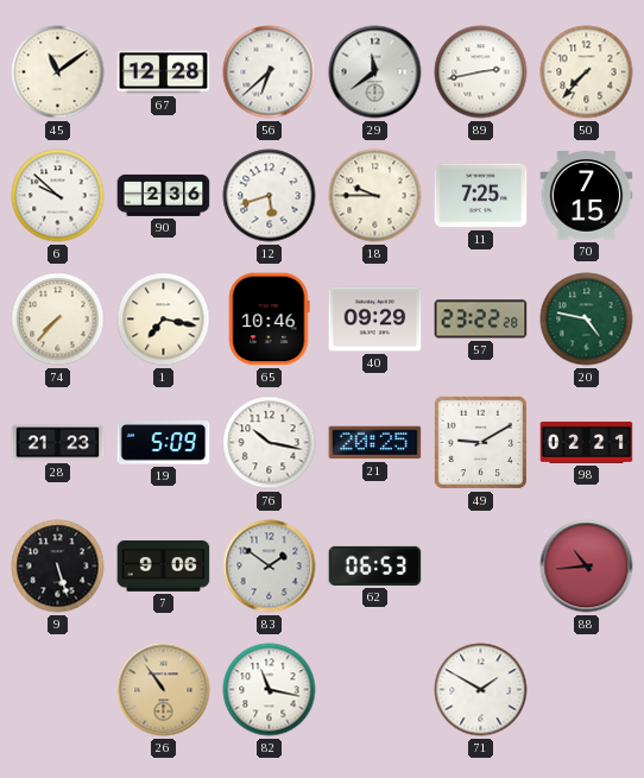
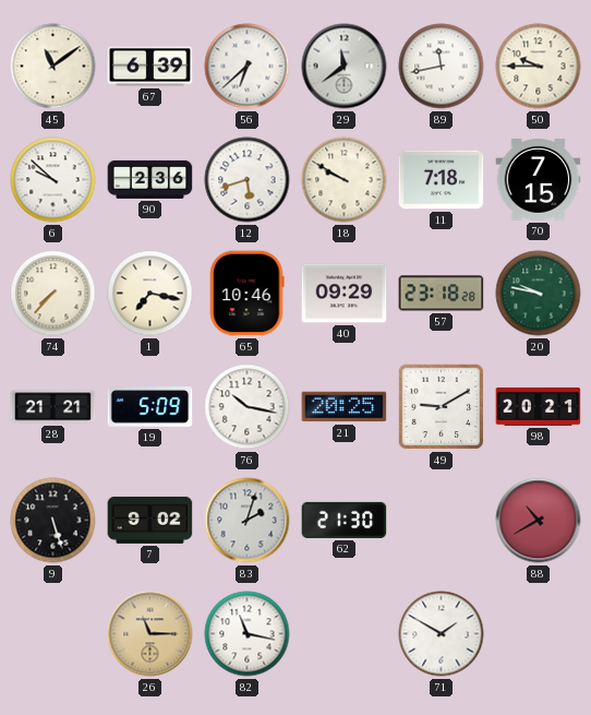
67: 12:28 -> 6:39
89: 2:43 -> 11:43
50: 7:37 -> 9:45
18: 9:45 -> 9:50
11: 7:25 -> 7:18
57: 23:22 -> 23:18
20: 4:47 -> 9:47
28: 21:23 -> 21:21
98: 02:21 -> 20:21
7: 9:06 -> 9:02
83: 1:51 -> 2:03
62: 06:53 -> 21:30
88: 10:44 -> 10:40
26: 10:54 -> 11:15
